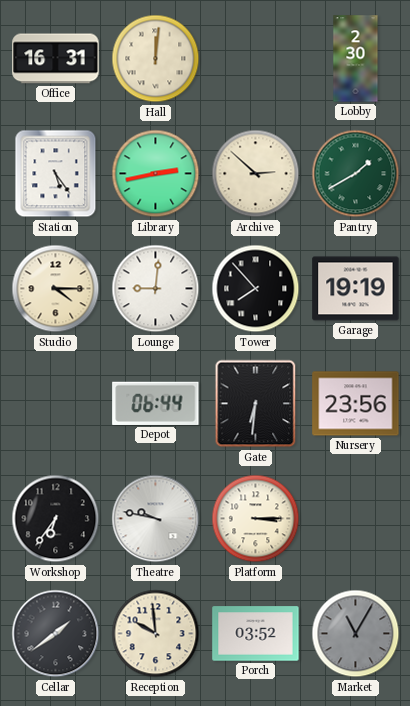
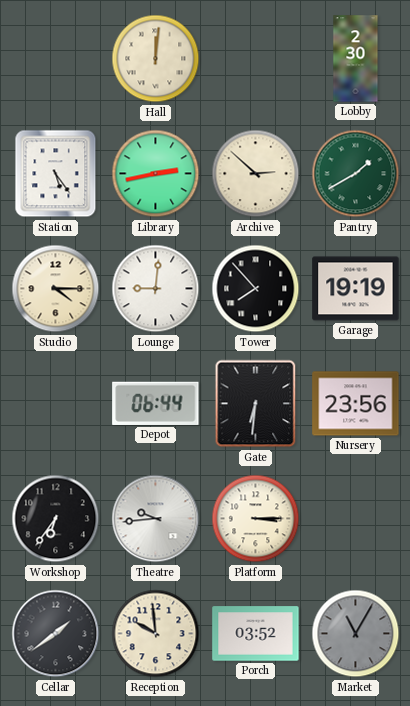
Office: 16:31 -> none
Theatre: 9:47 -> 9:44
